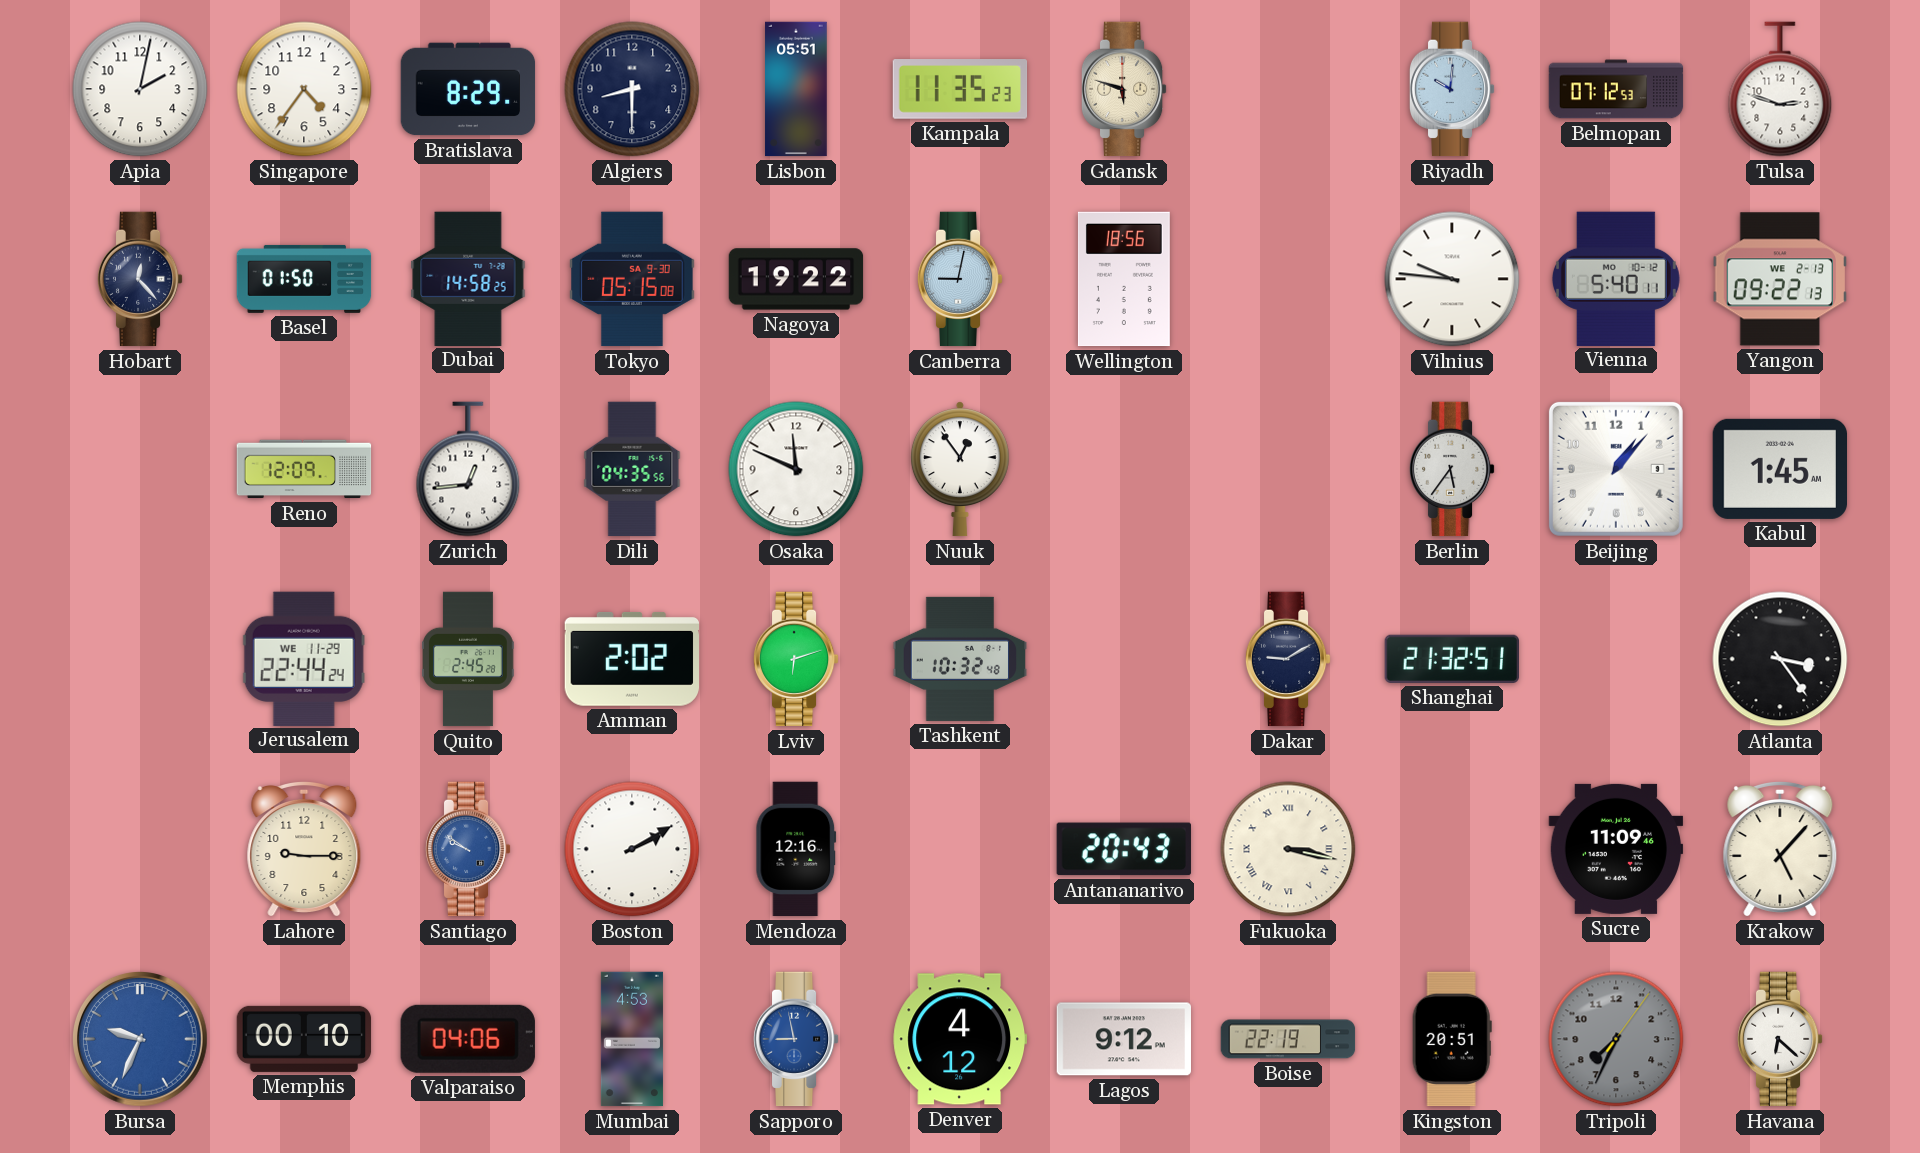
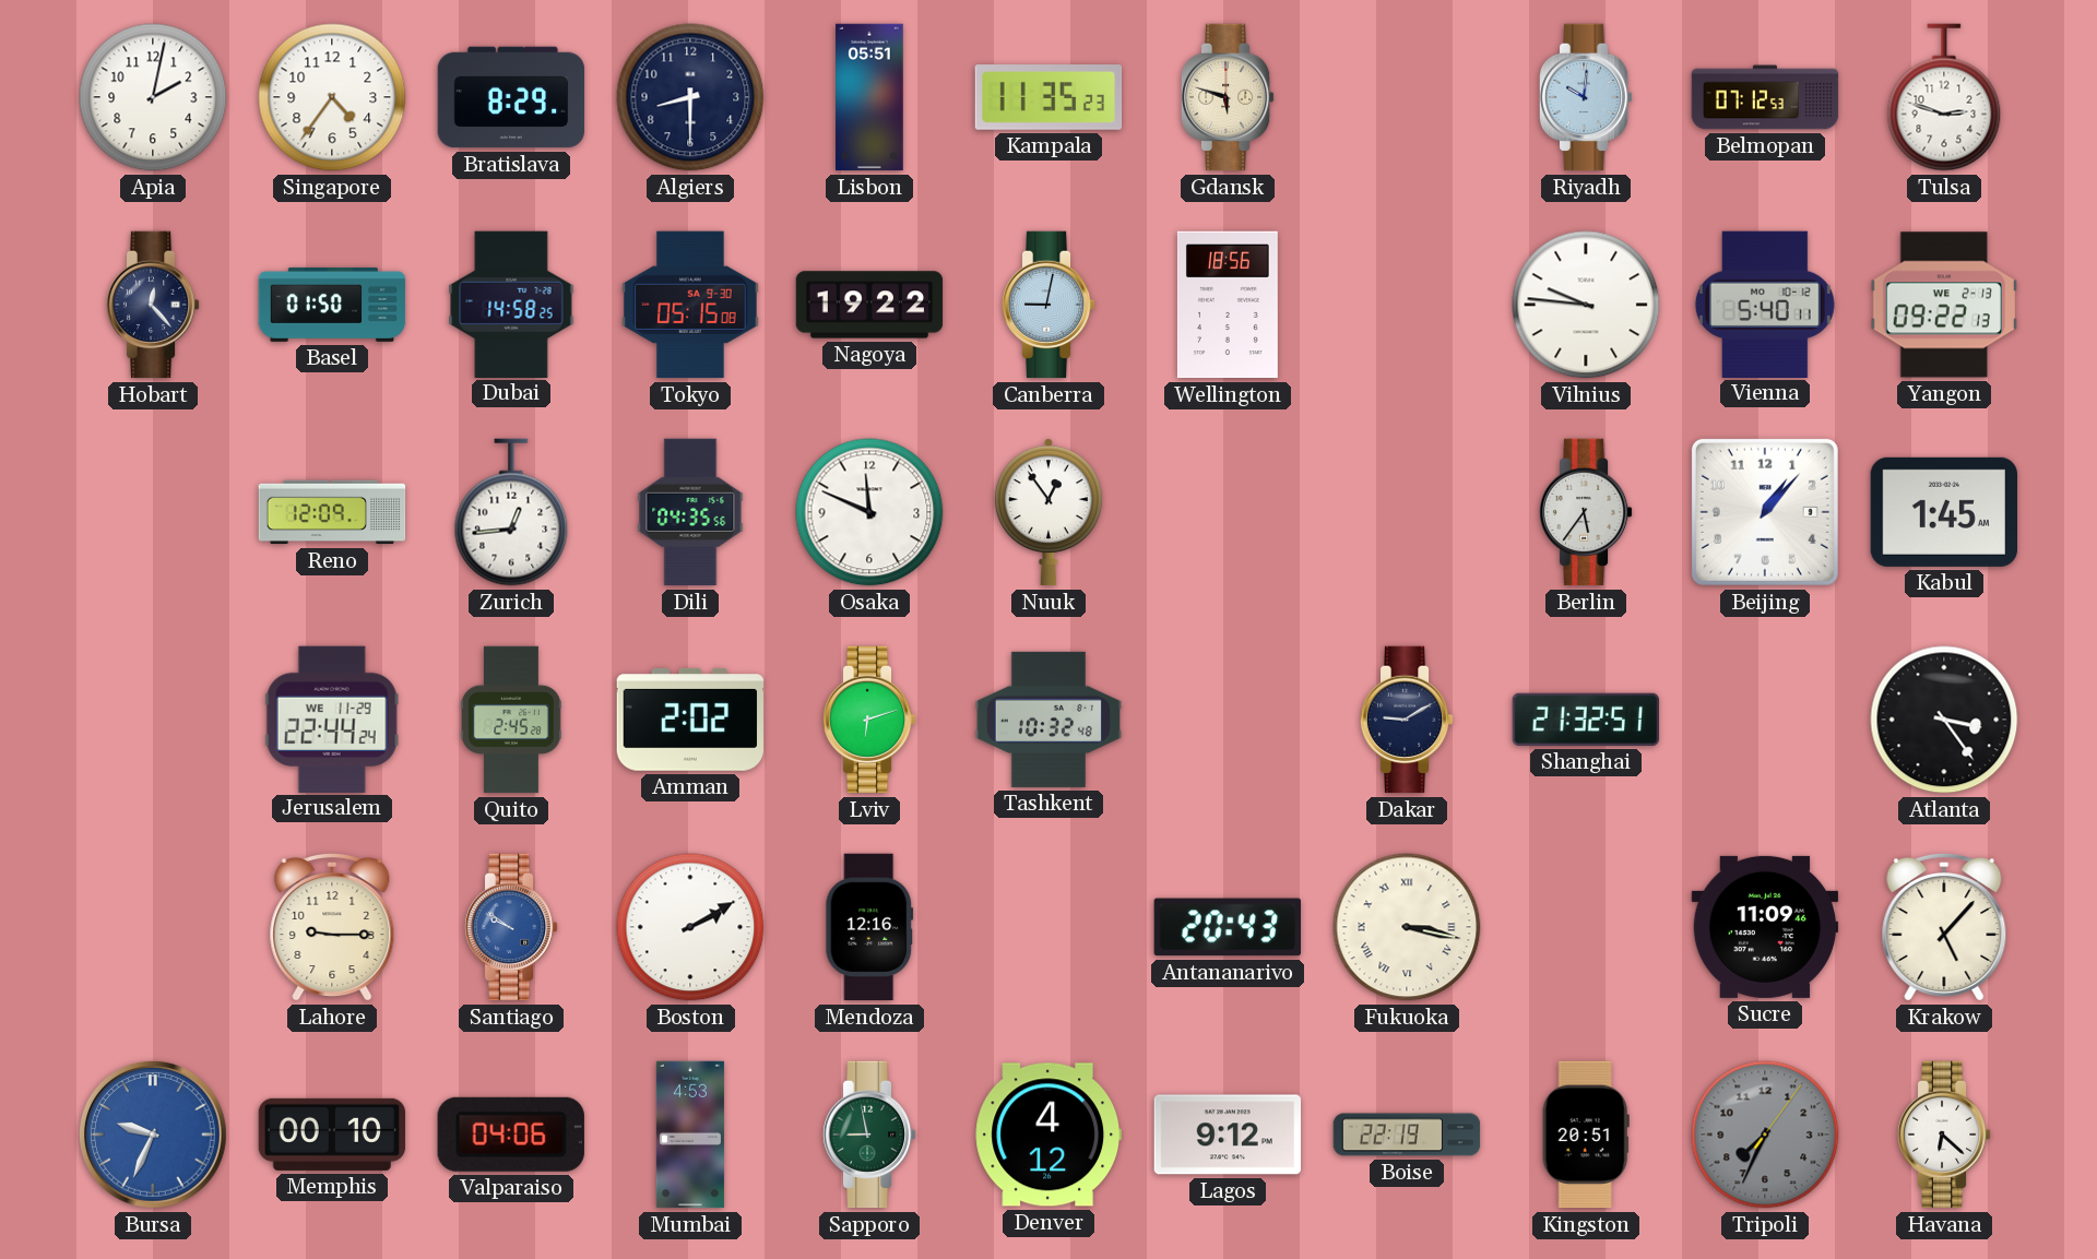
Sapporo dial: blue -> green
